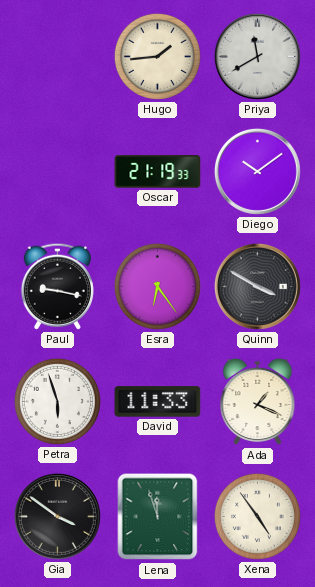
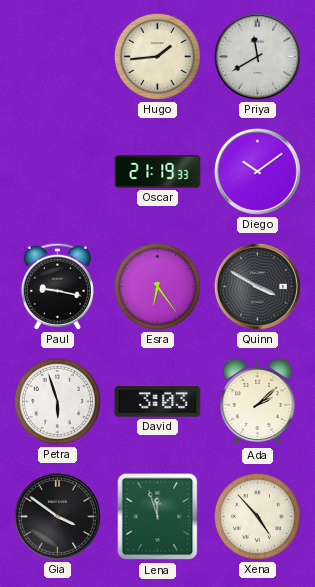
David: 11:33 -> 3:03
Ada: 1:19 -> 2:08
Xena: 4:54 -> 4:53
